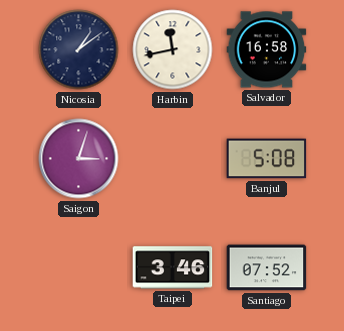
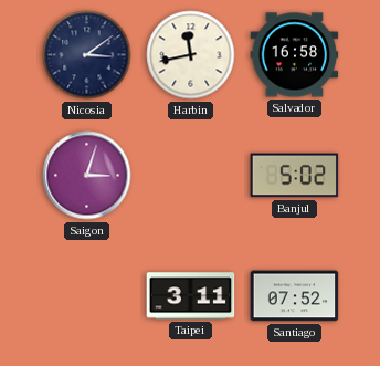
Nicosia: 1:09 -> 3:09
Banjul: 5:08 -> 5:02
Taipei: 3:46 -> 3:11
